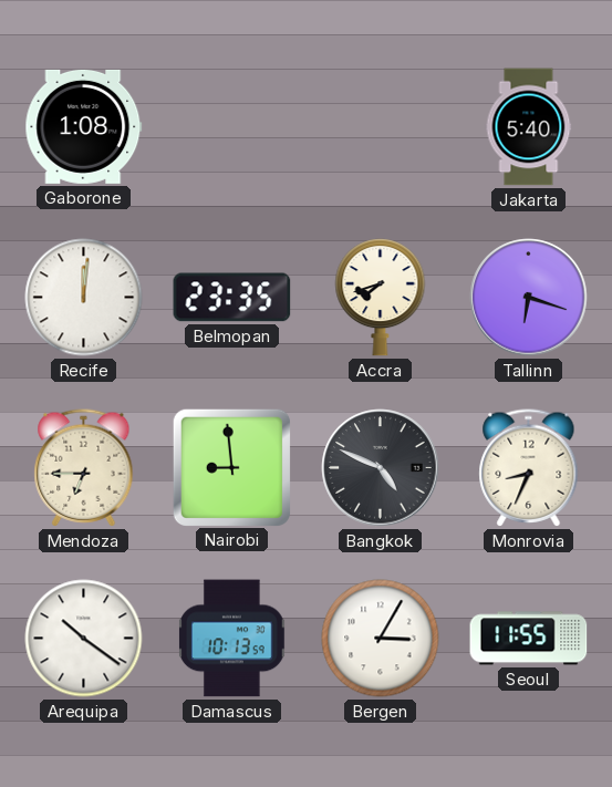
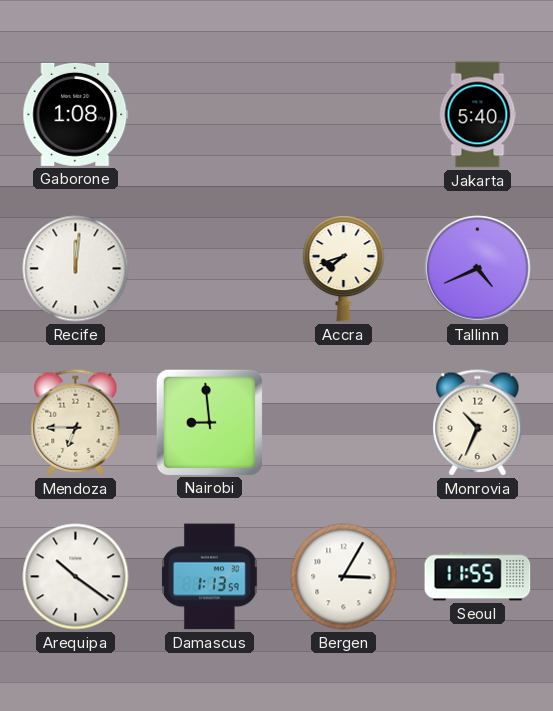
Belmopan: 23:35 -> none
Tallinn: 6:18 -> 4:41
Bangkok: 4:49 -> none
Monrovia: 8:34 -> 10:34
Damascus: 10:13 -> 1:13
